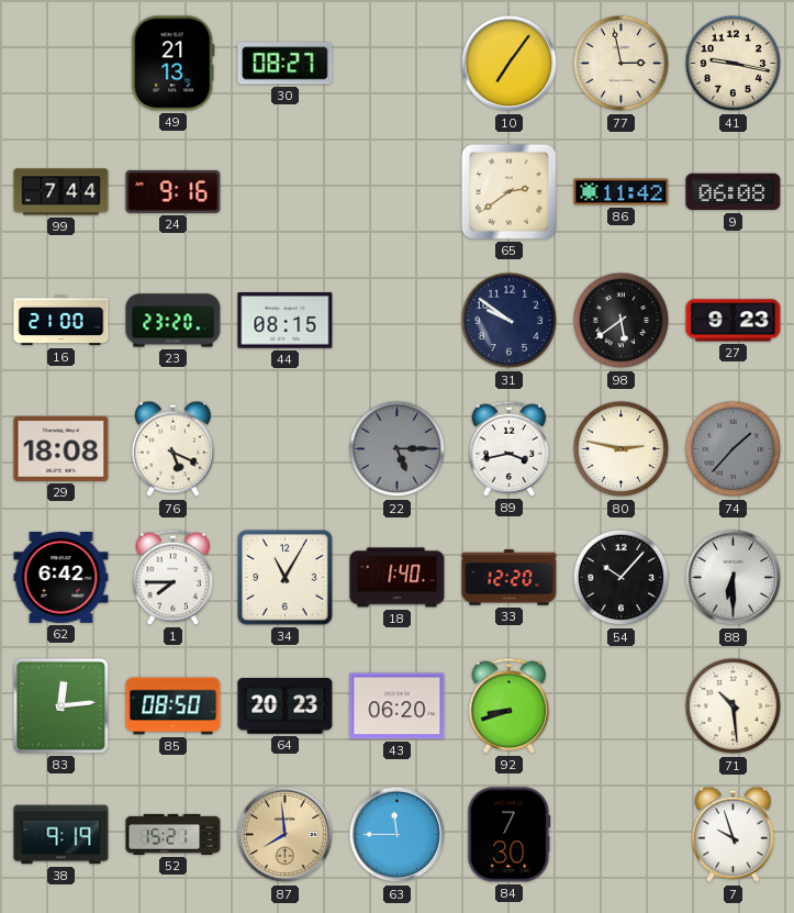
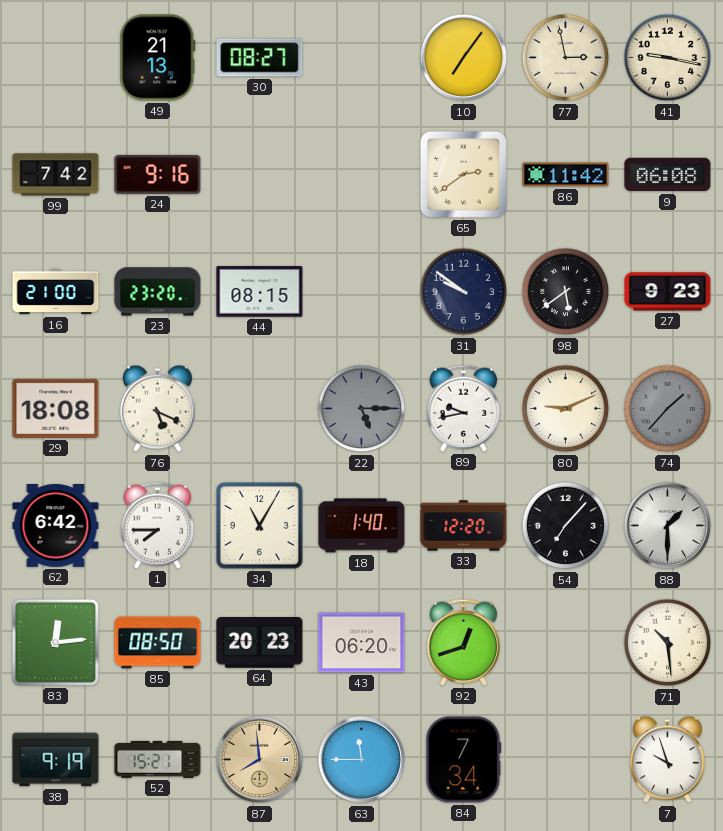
99: 7:44 -> 7:42
89: 3:43 -> 9:43
80: 2:47 -> 9:11
54: 10:07 -> 7:07
88: 6:30 -> 1:30
92: 8:42 -> 12:42
84: 7:30 -> 7:34
